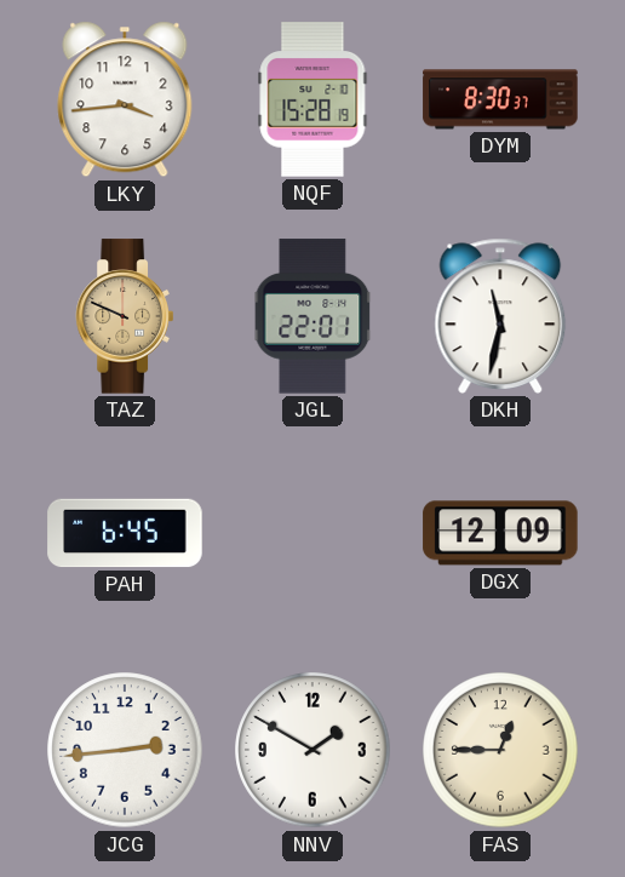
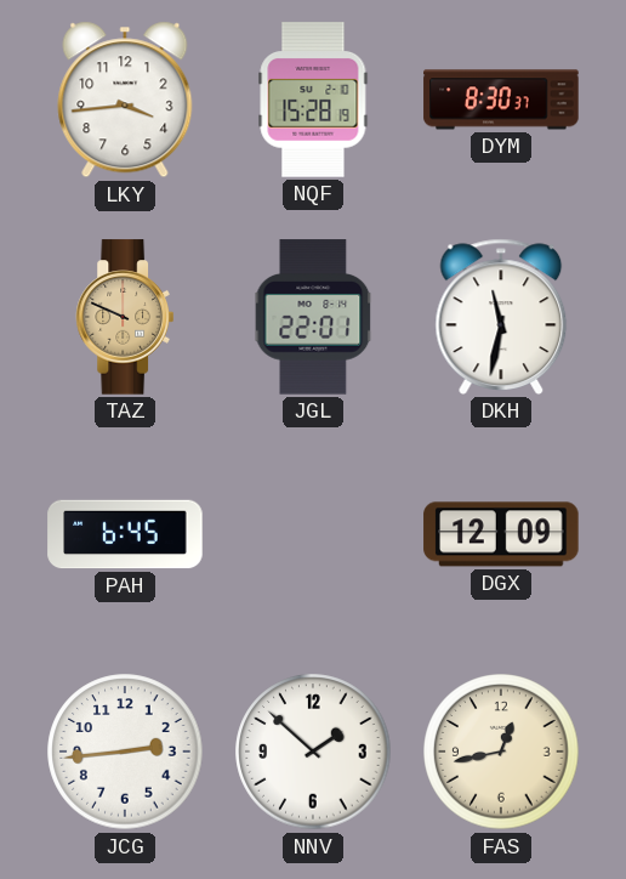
NNV: 1:50 -> 1:52
FAS: 12:45 -> 12:43
